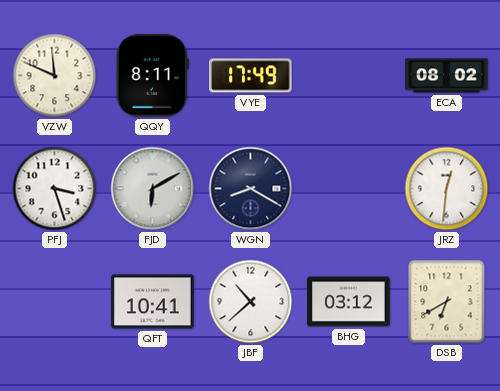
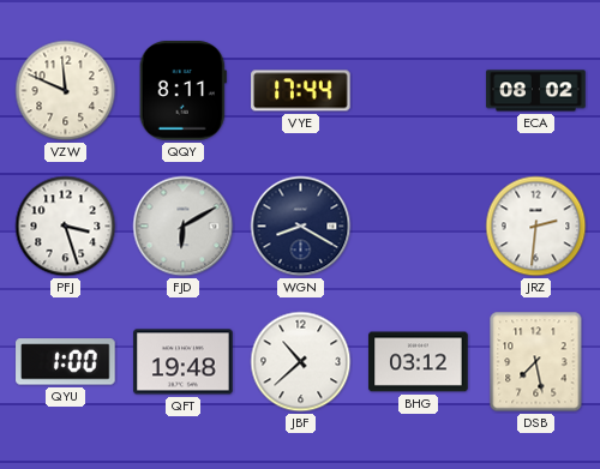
VYE: 17:49 -> 17:44
JRZ: 12:31 -> 2:31
QYU: none -> 1:00
QFT: 10:41 -> 19:48
DSB: 6:40 -> 7:28
